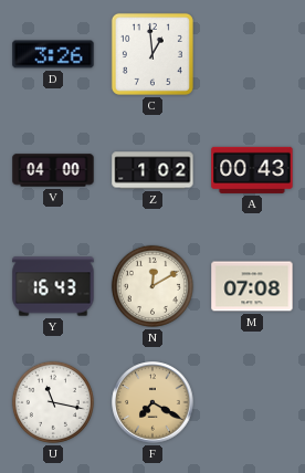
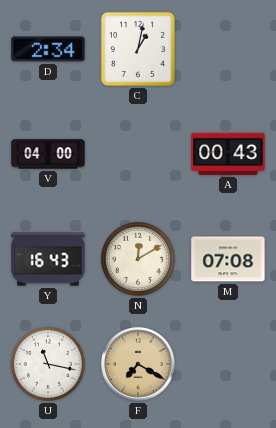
D: 3:26 -> 2:34
C: 12:59 -> 1:02
Z: 1:02 -> none
